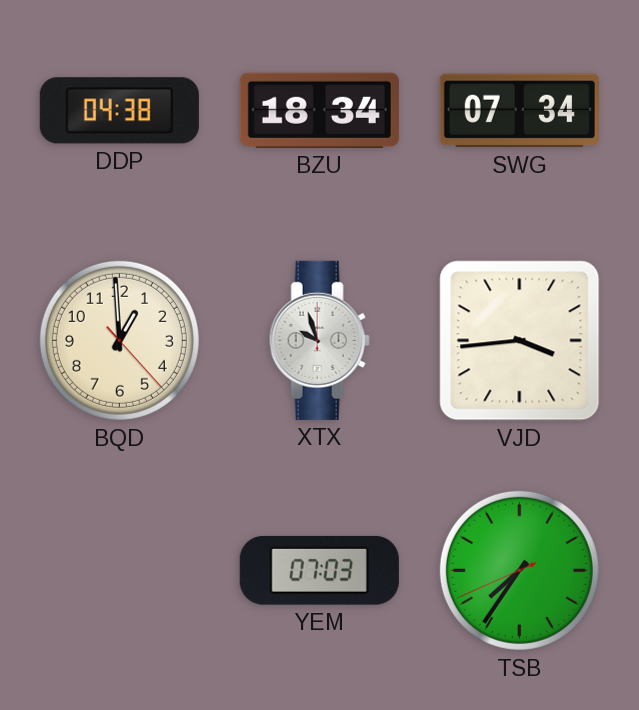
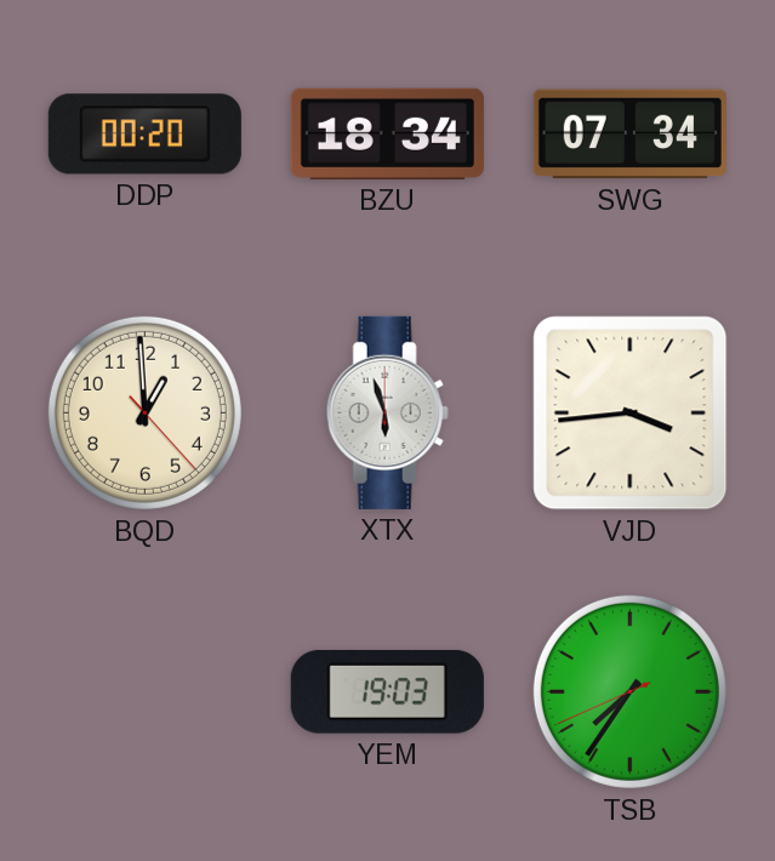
DDP: 04:38 -> 00:20
XTX: 9:57 -> 5:57
YEM: 07:03 -> 19:03
